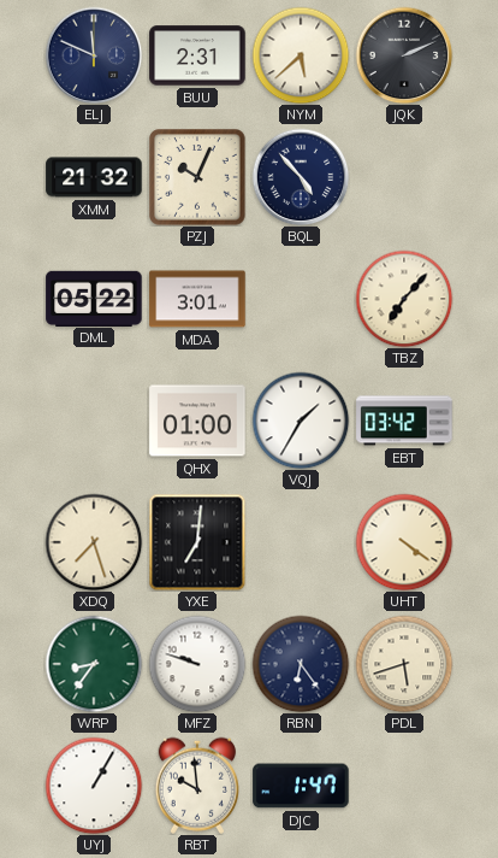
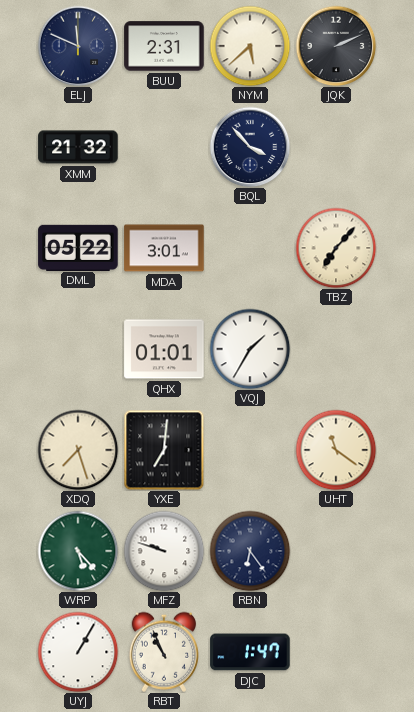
PZJ: 10:04 -> none
BQL: 4:53 -> 3:53
QHX: 01:00 -> 01:01
EBT: 03:42 -> none
UHT: 4:21 -> 11:21
WRP: 8:36 -> 5:23
PDL: 5:42 -> none
RBT: 9:59 -> 10:56
